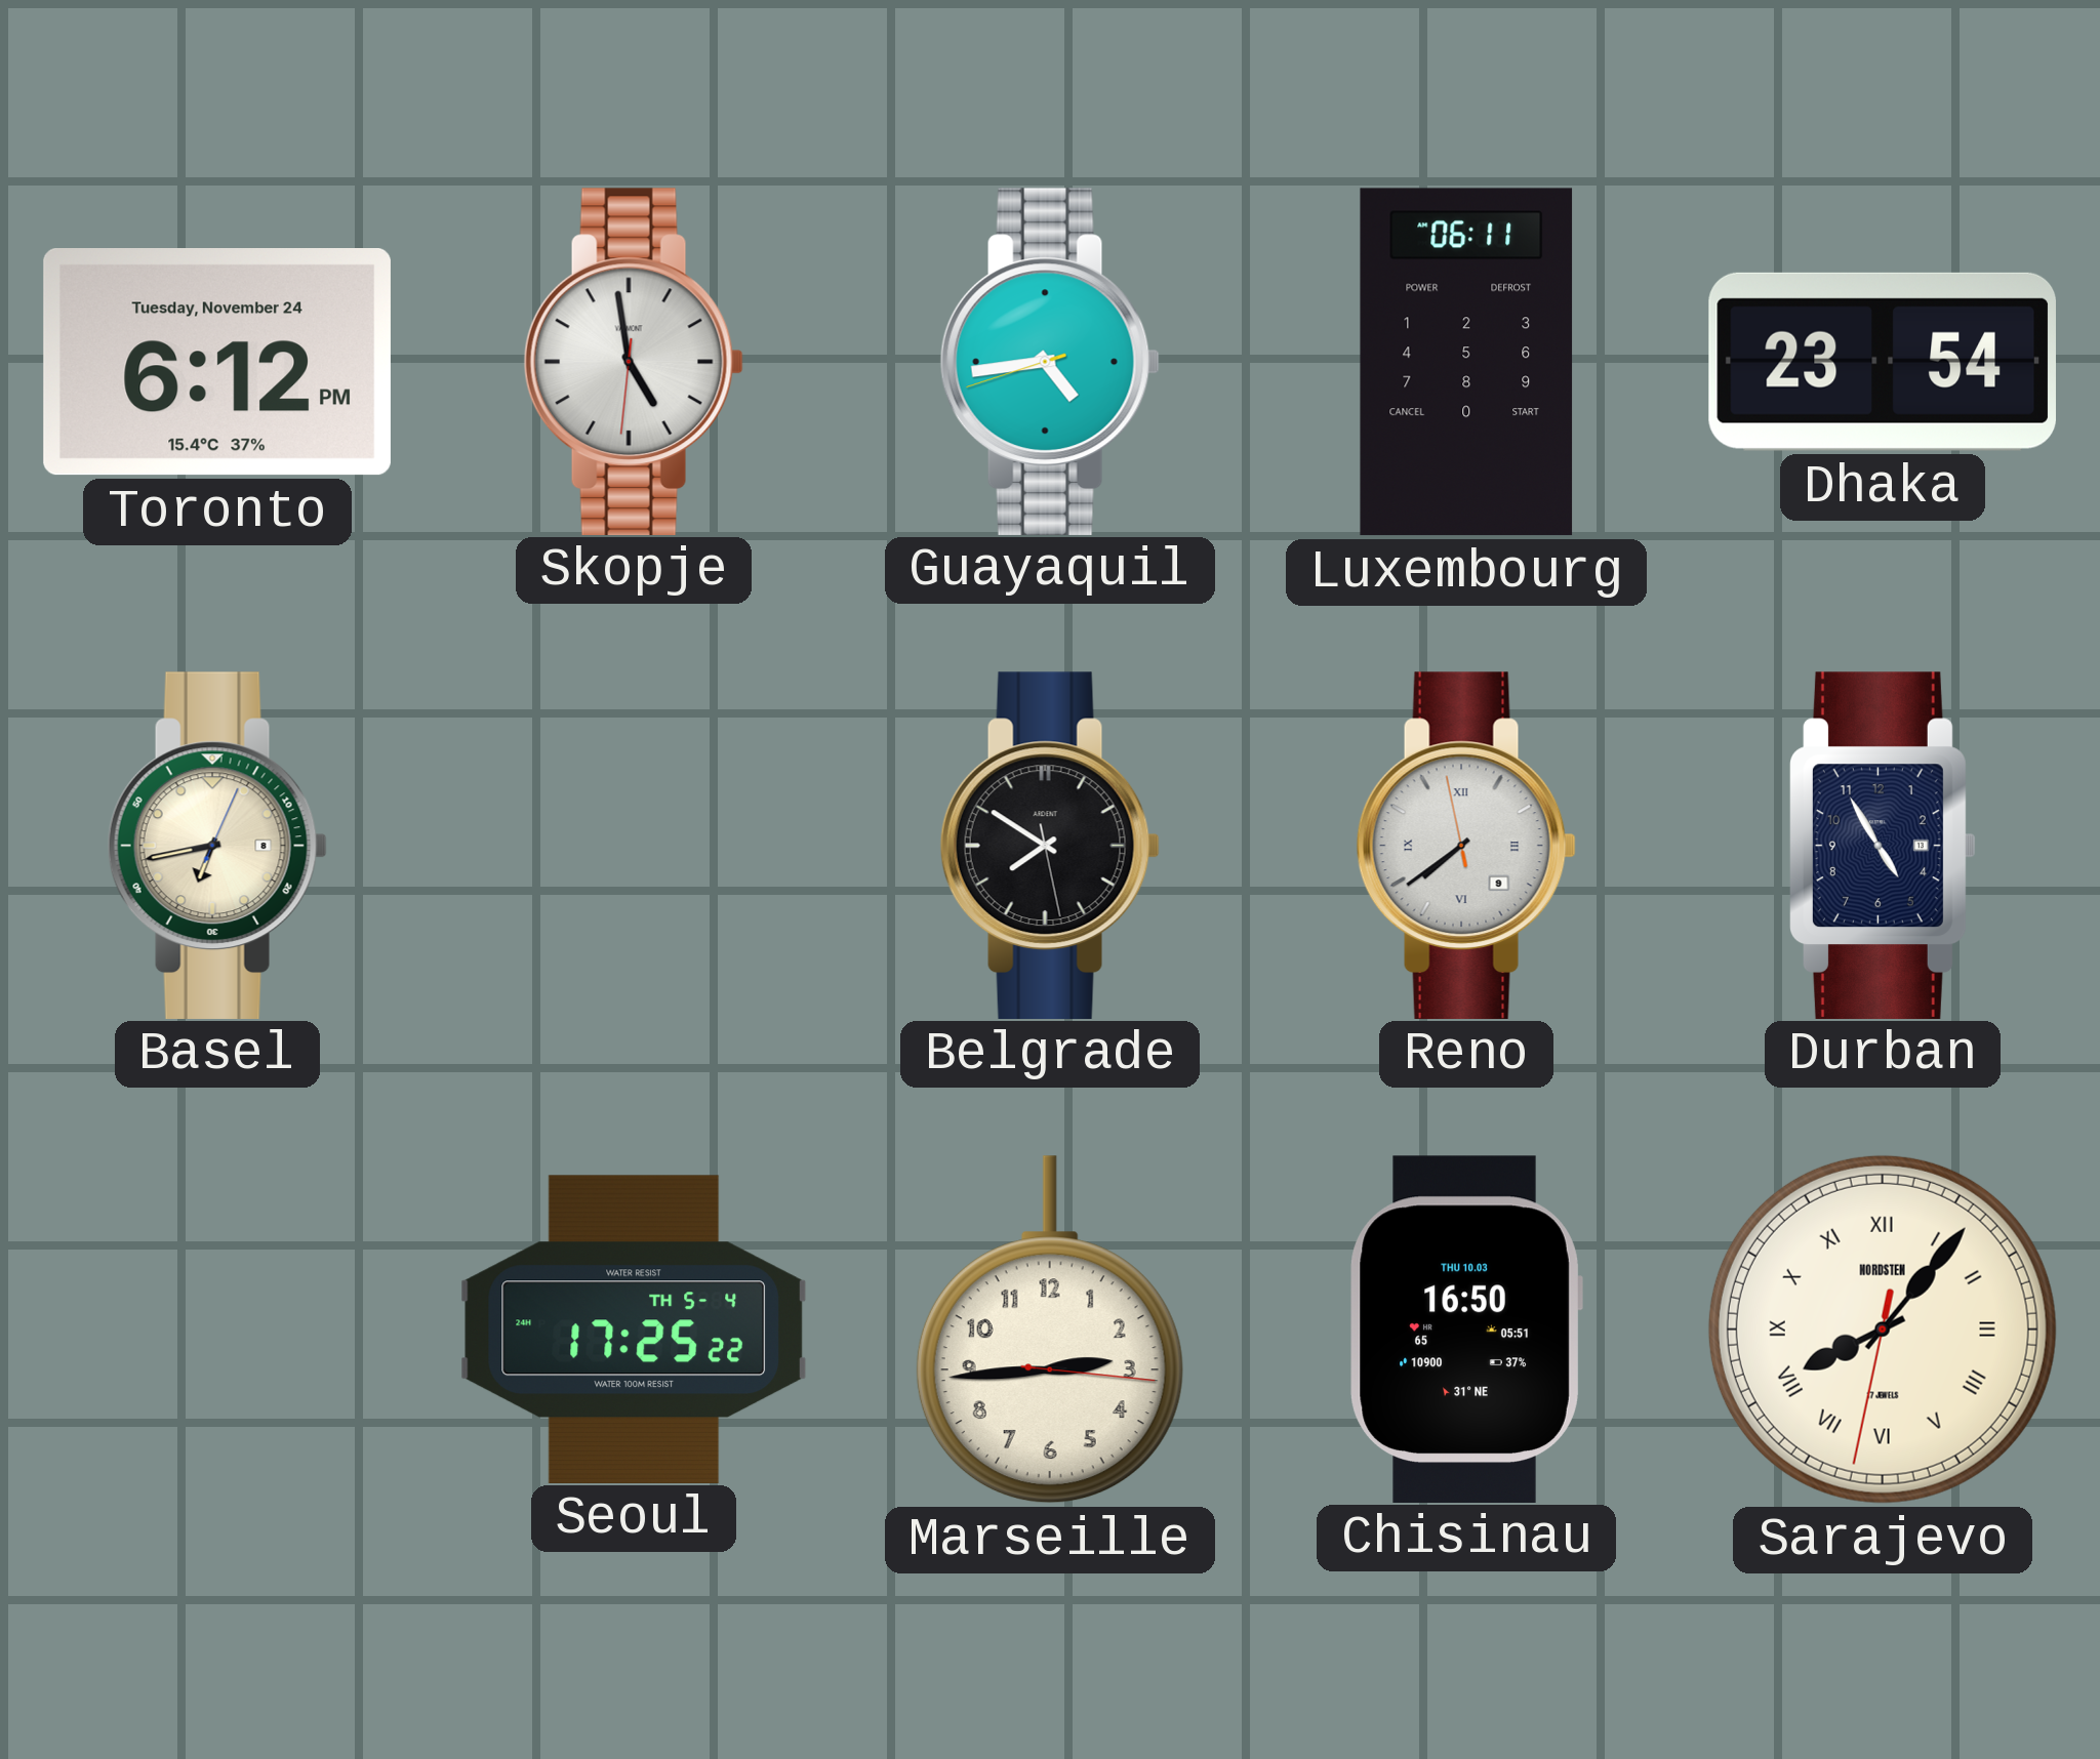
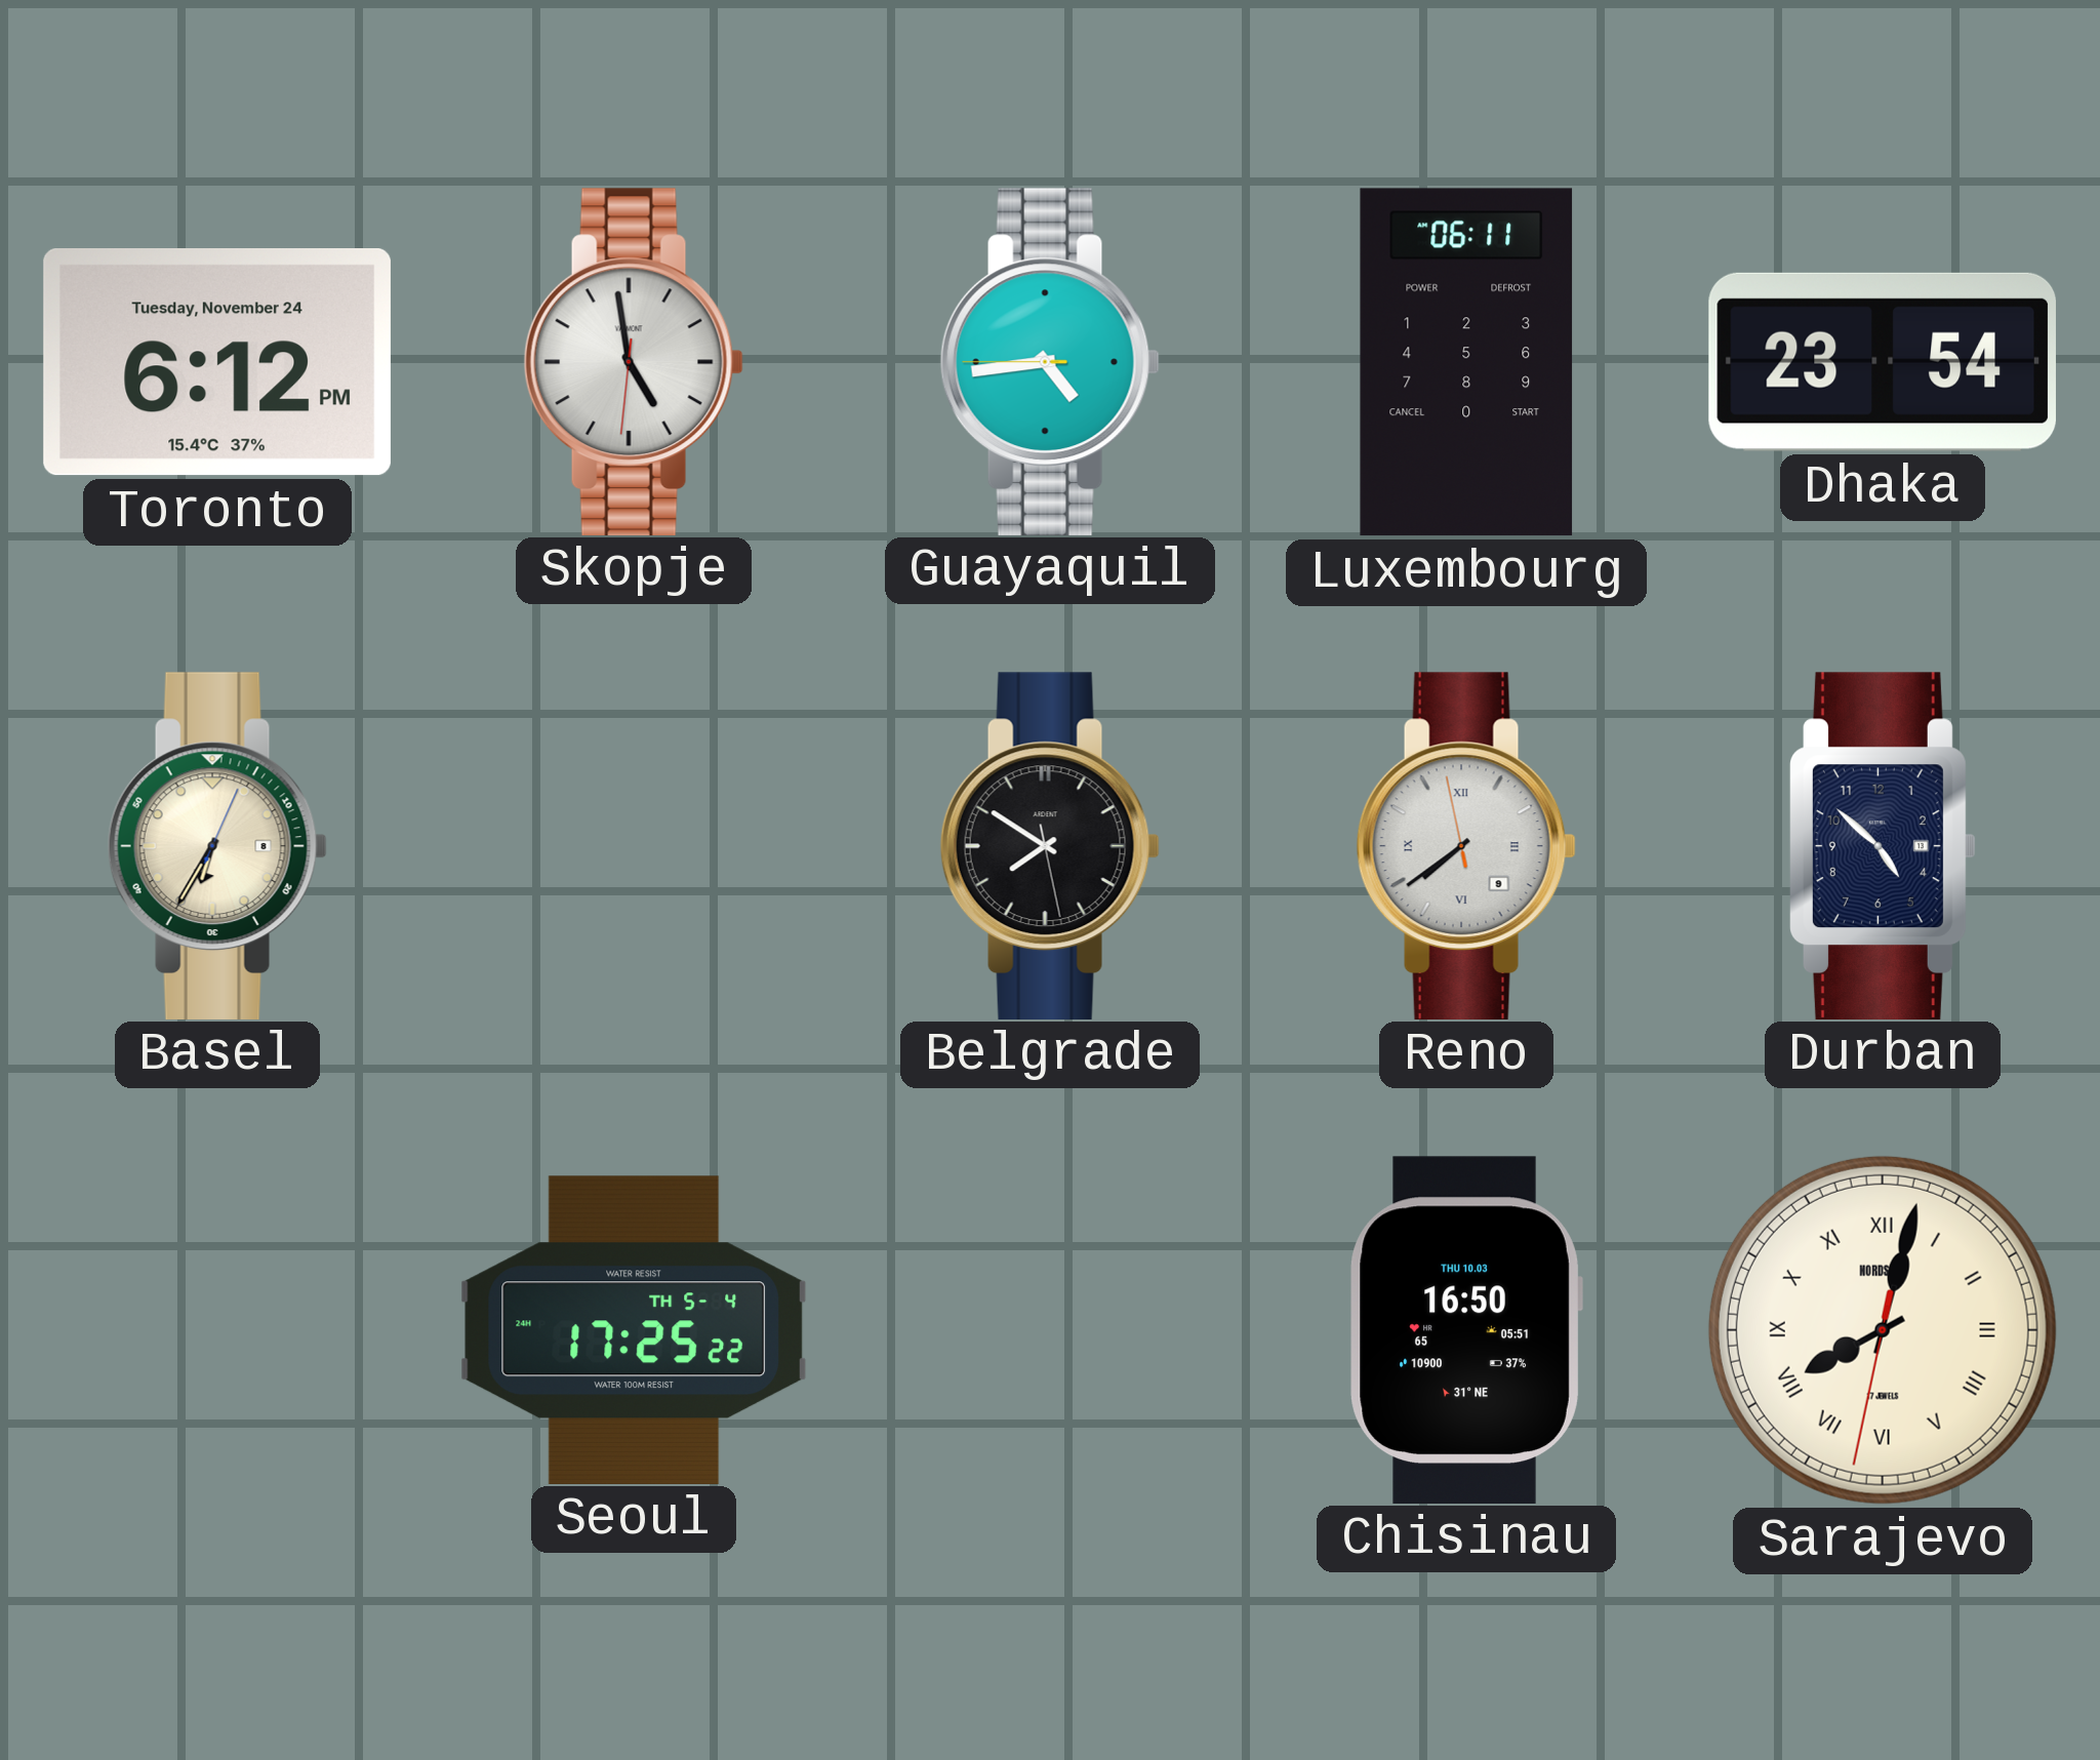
Guayaquil: 4:43:42 -> 4:43:45
Basel: 6:43 -> 6:35
Durban: 4:55 -> 4:52
Marseille: 2:44 -> none
Sarajevo: 8:06 -> 8:02
